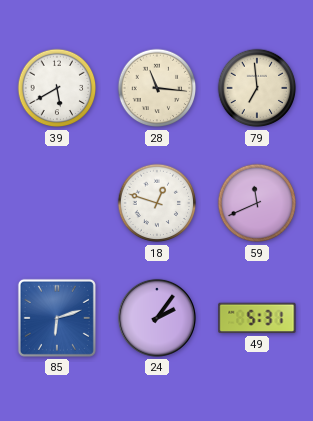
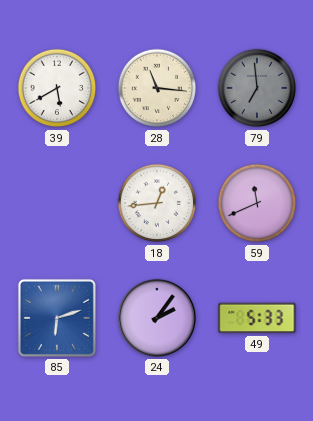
79 dial: cream -> grey
18: 12:48 -> 12:44
49: 5:31 -> 5:33
